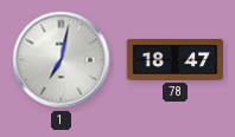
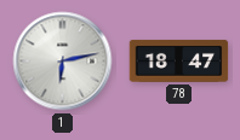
1: 7:02 -> 6:13
